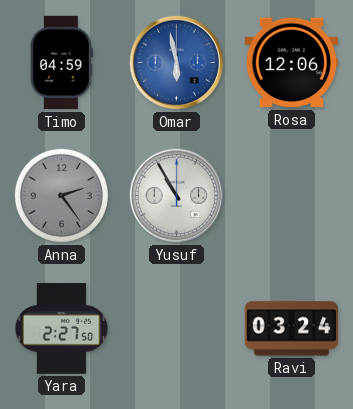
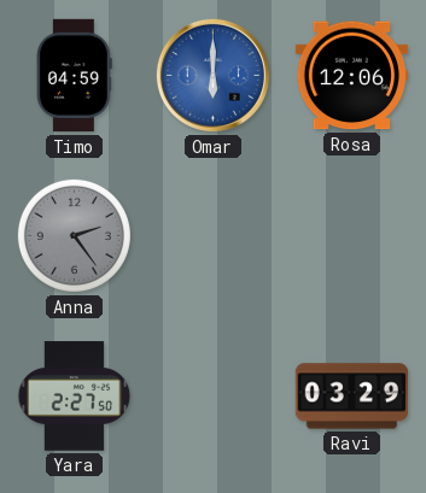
Omar: 5:58 -> 6:00
Yusuf: 10:55 -> none
Ravi: 03:24 -> 03:29
